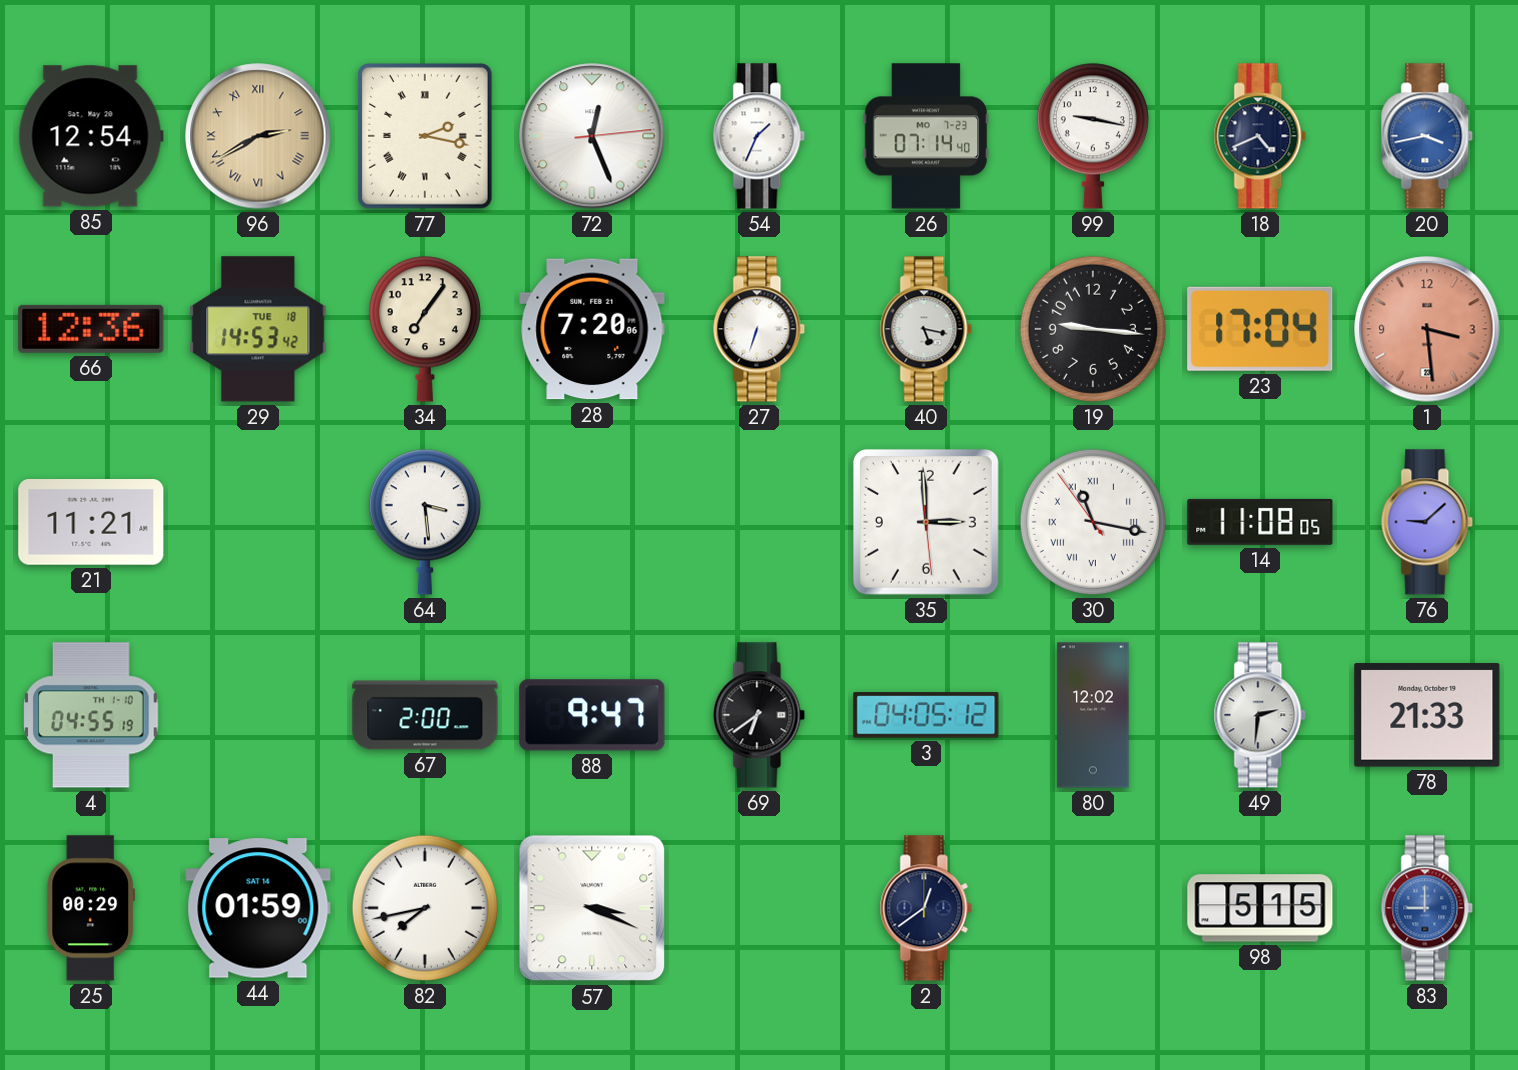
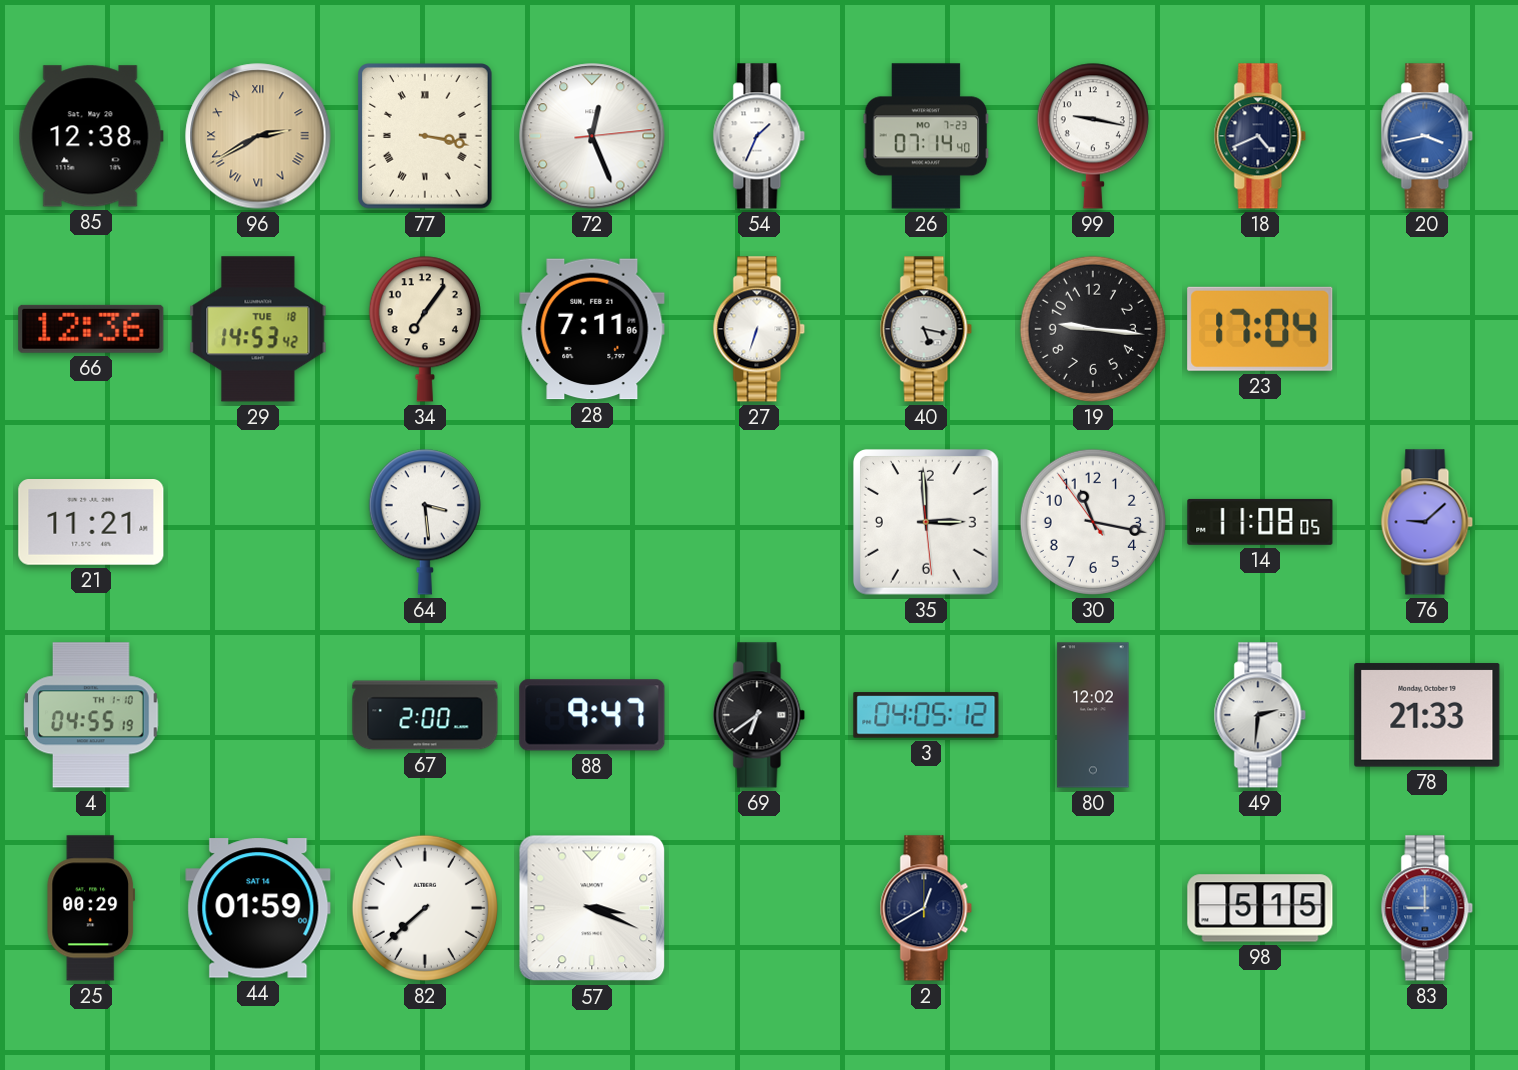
85: 12:54 -> 12:38
77: 2:17 -> 3:17
28: 7:20 -> 7:11
1: 3:29 -> none
30 numerals: Roman -> Arabic
82: 7:43 -> 7:38
2: 12:39 -> 12:40
